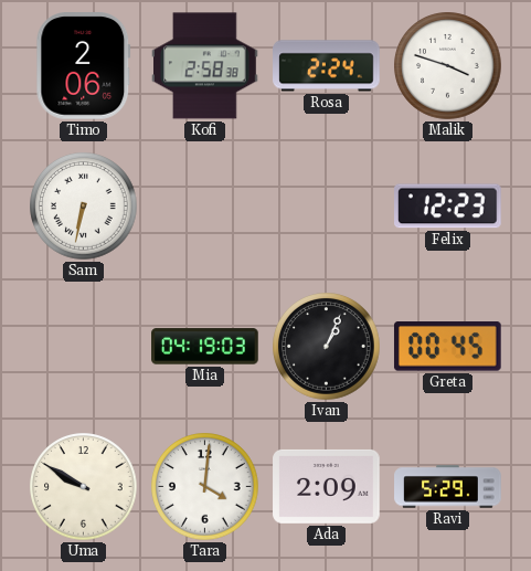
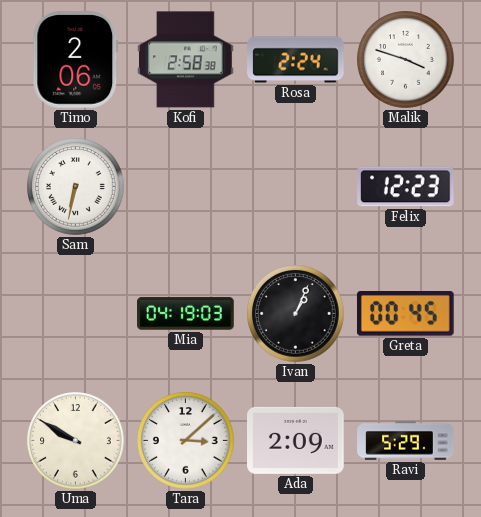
Tara: 4:01 -> 3:08
